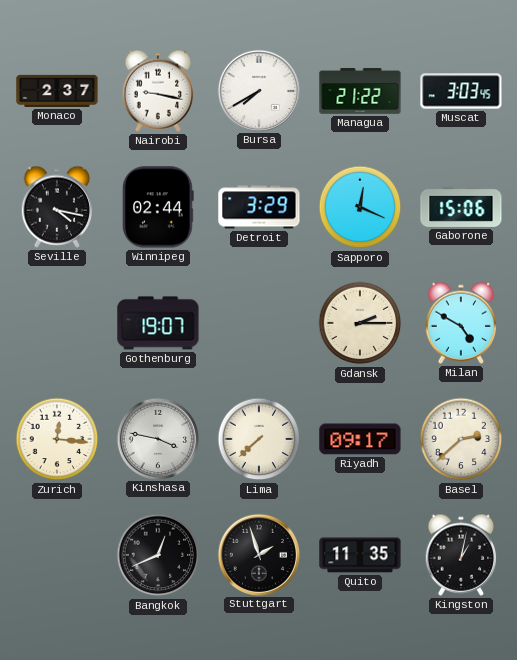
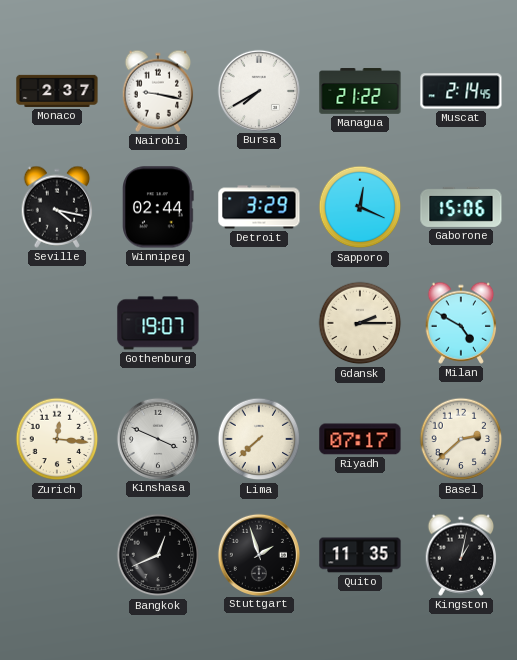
Muscat: 3:03 -> 2:14
Kinshasa: 3:47 -> 3:49
Riyadh: 09:17 -> 07:17
